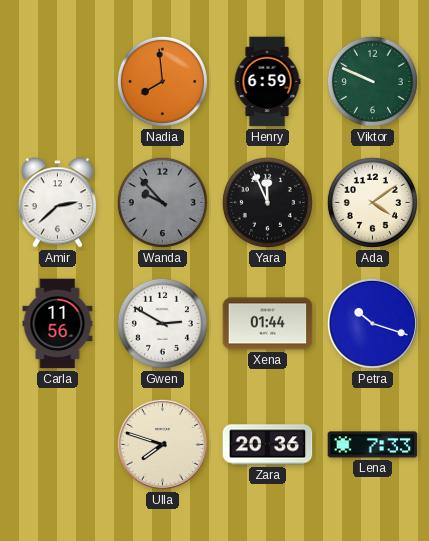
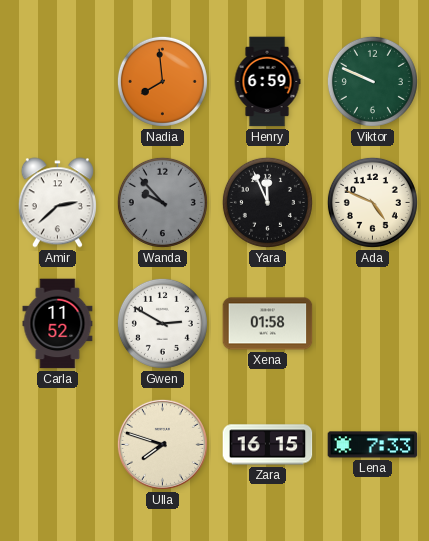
Ada: 4:09 -> 4:49
Carla: 11:56 -> 11:52
Xena: 01:44 -> 01:58
Petra: 10:18 -> none
Zara: 20:36 -> 16:15
